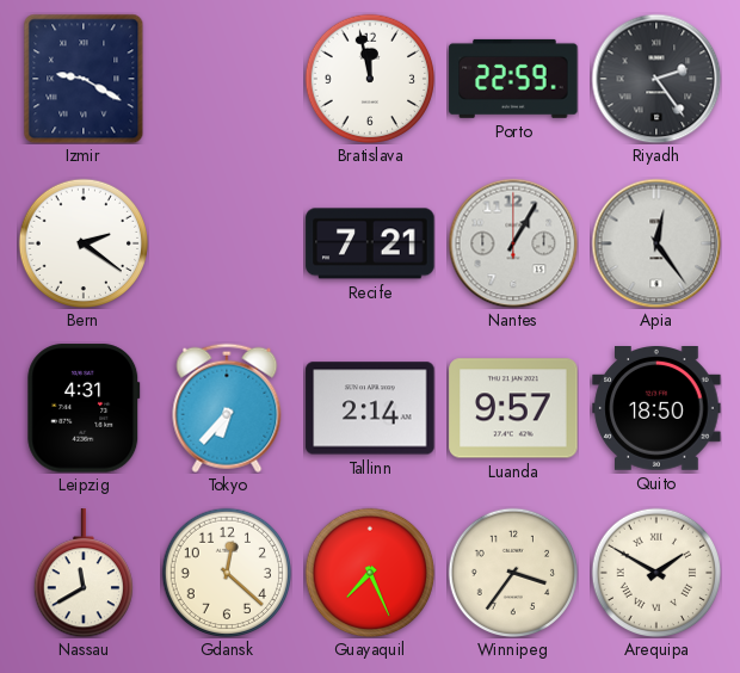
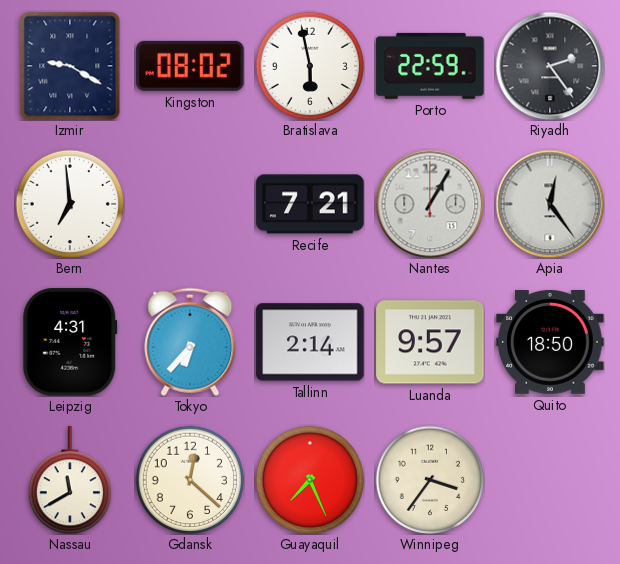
Kingston: none -> 08:02
Bratislava: 11:58 -> 5:58
Bern: 2:21 -> 6:59
Arequipa: 1:50 -> none
